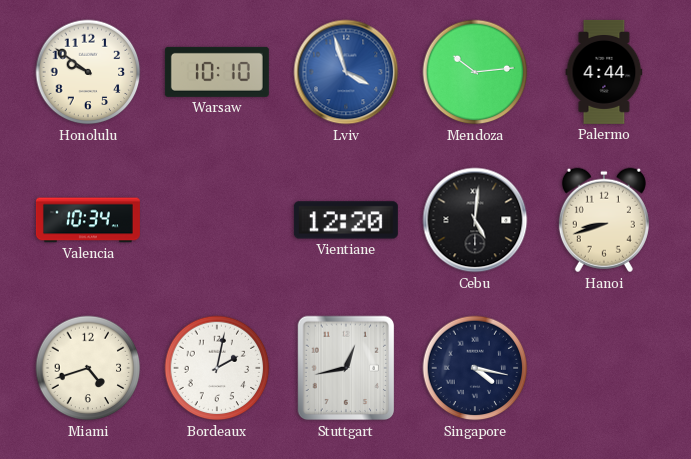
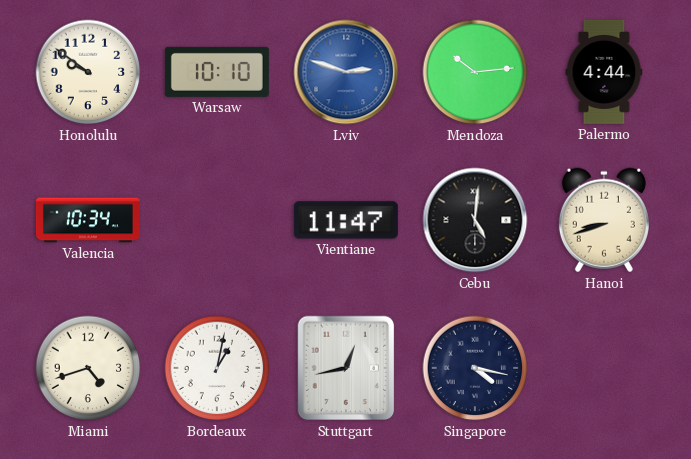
Lviv: 3:57 -> 2:48
Vientiane: 12:20 -> 11:47
Bordeaux: 2:02 -> 1:02
